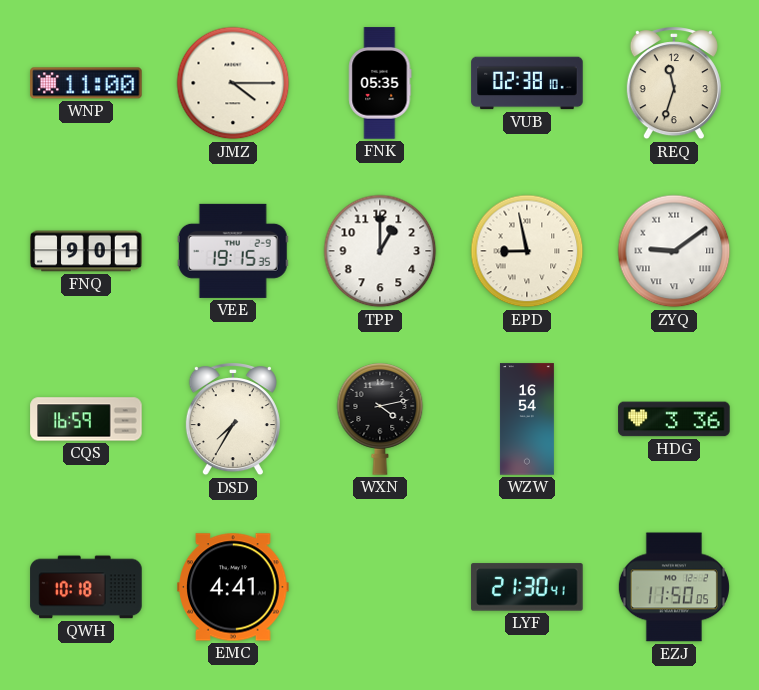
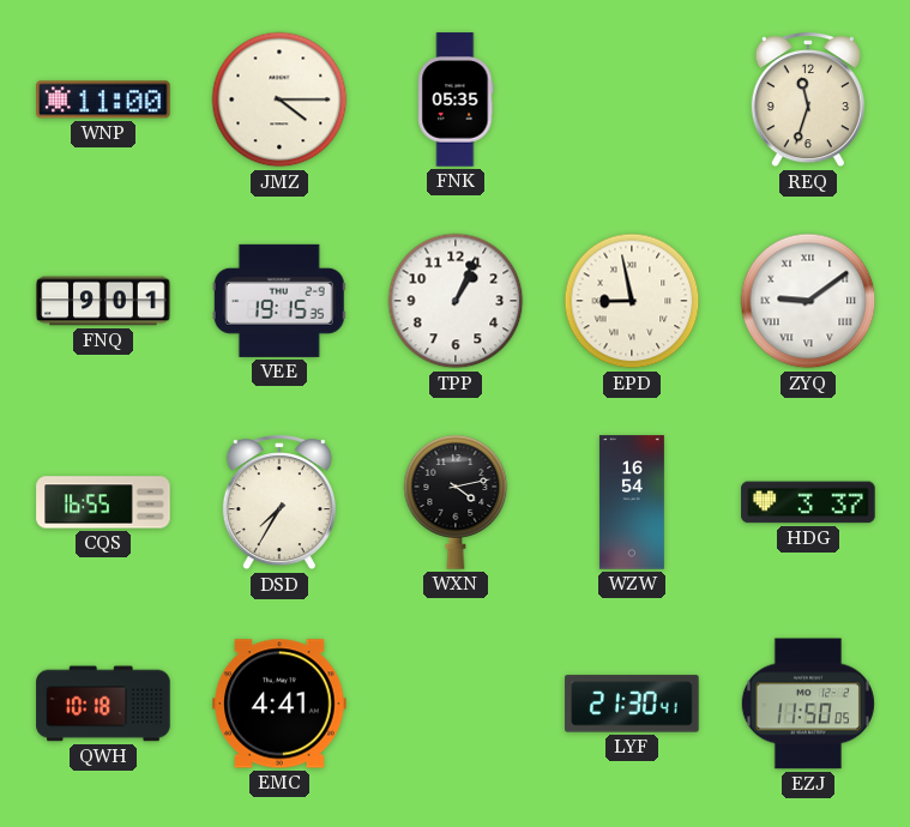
VUB: 02:38 -> none
TPP: 1:00 -> 1:04
CQS: 16:59 -> 16:55
HDG: 3:36 -> 3:37
